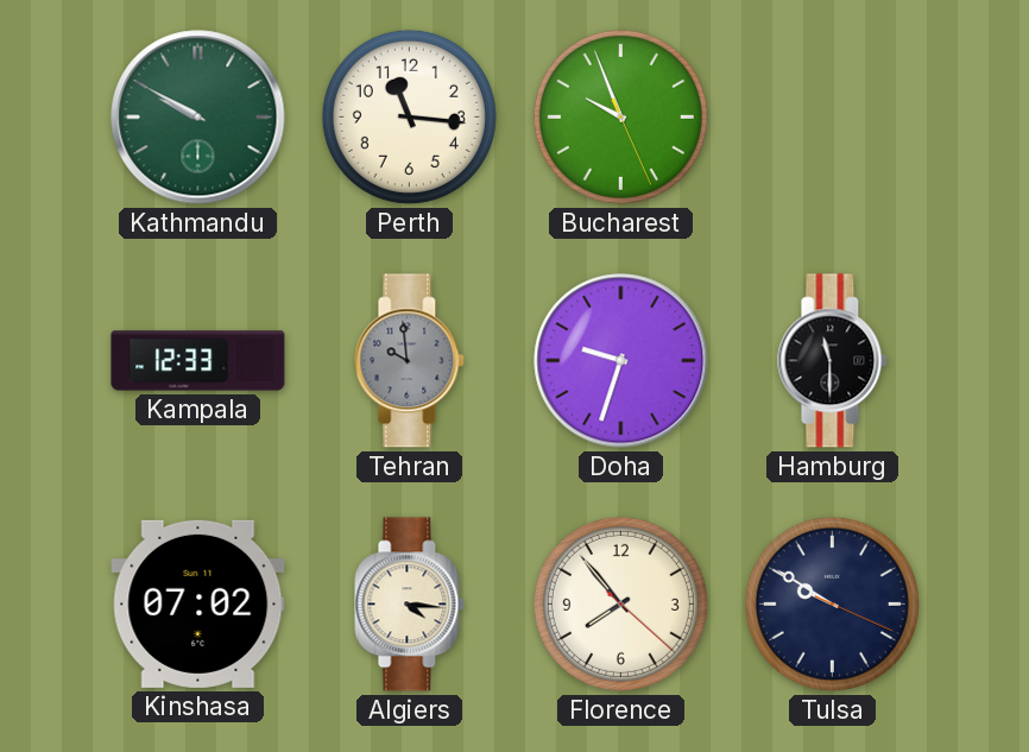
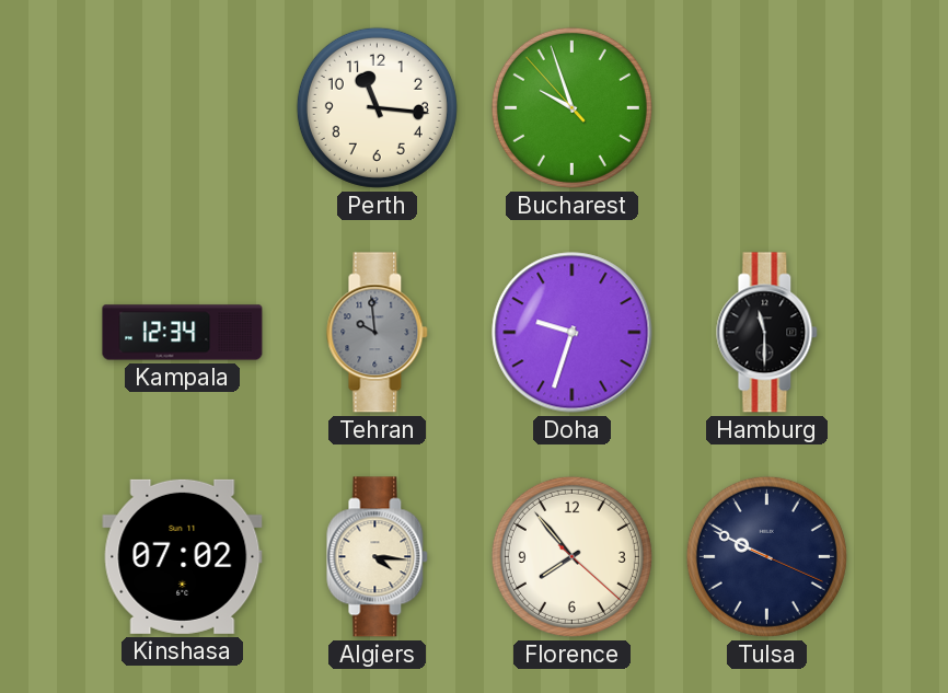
Kathmandu: 9:50 -> none
Bucharest: 9:56:26 -> 9:56:53
Kampala: 12:33 -> 12:34
Tulsa: 9:50 -> 9:49
